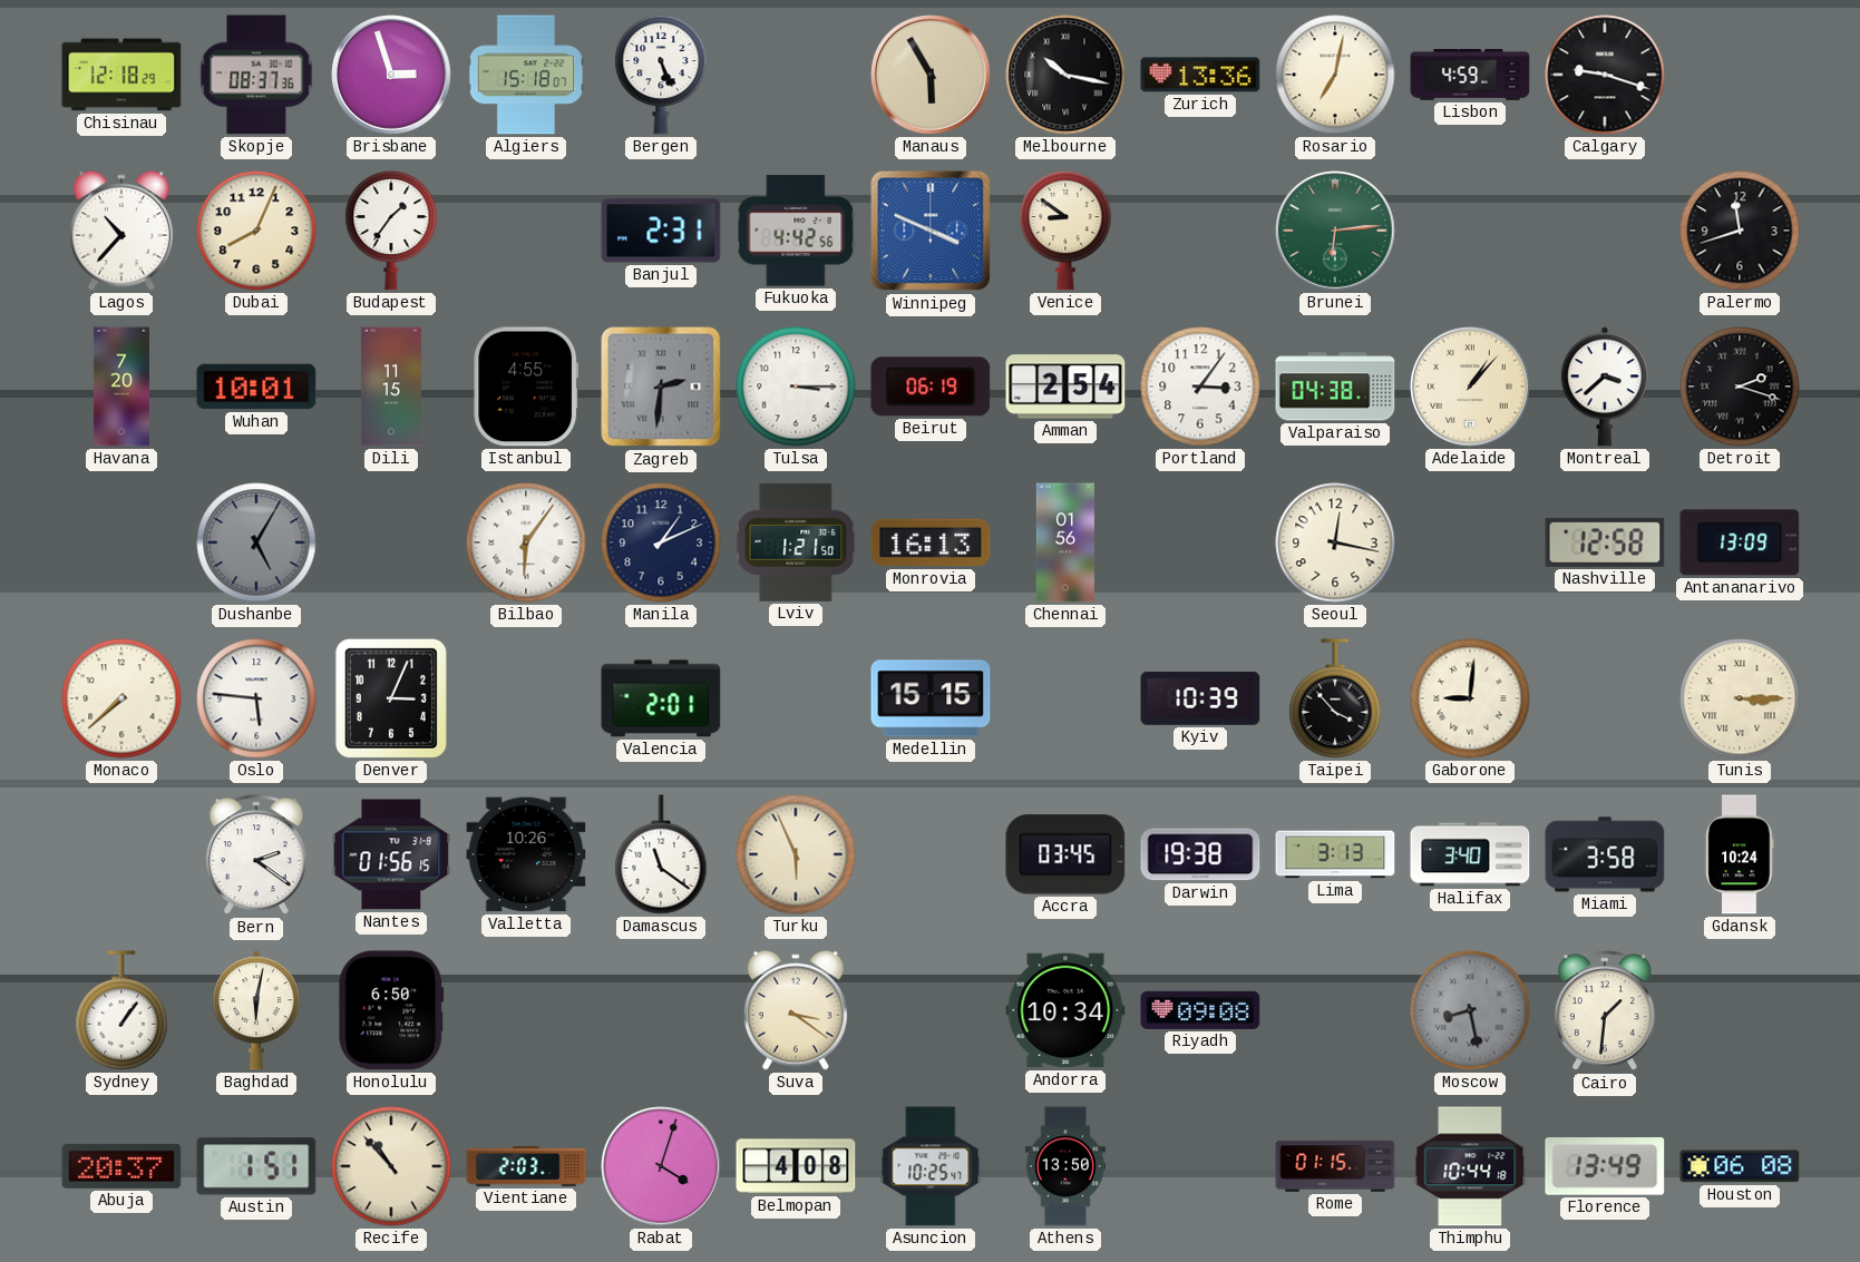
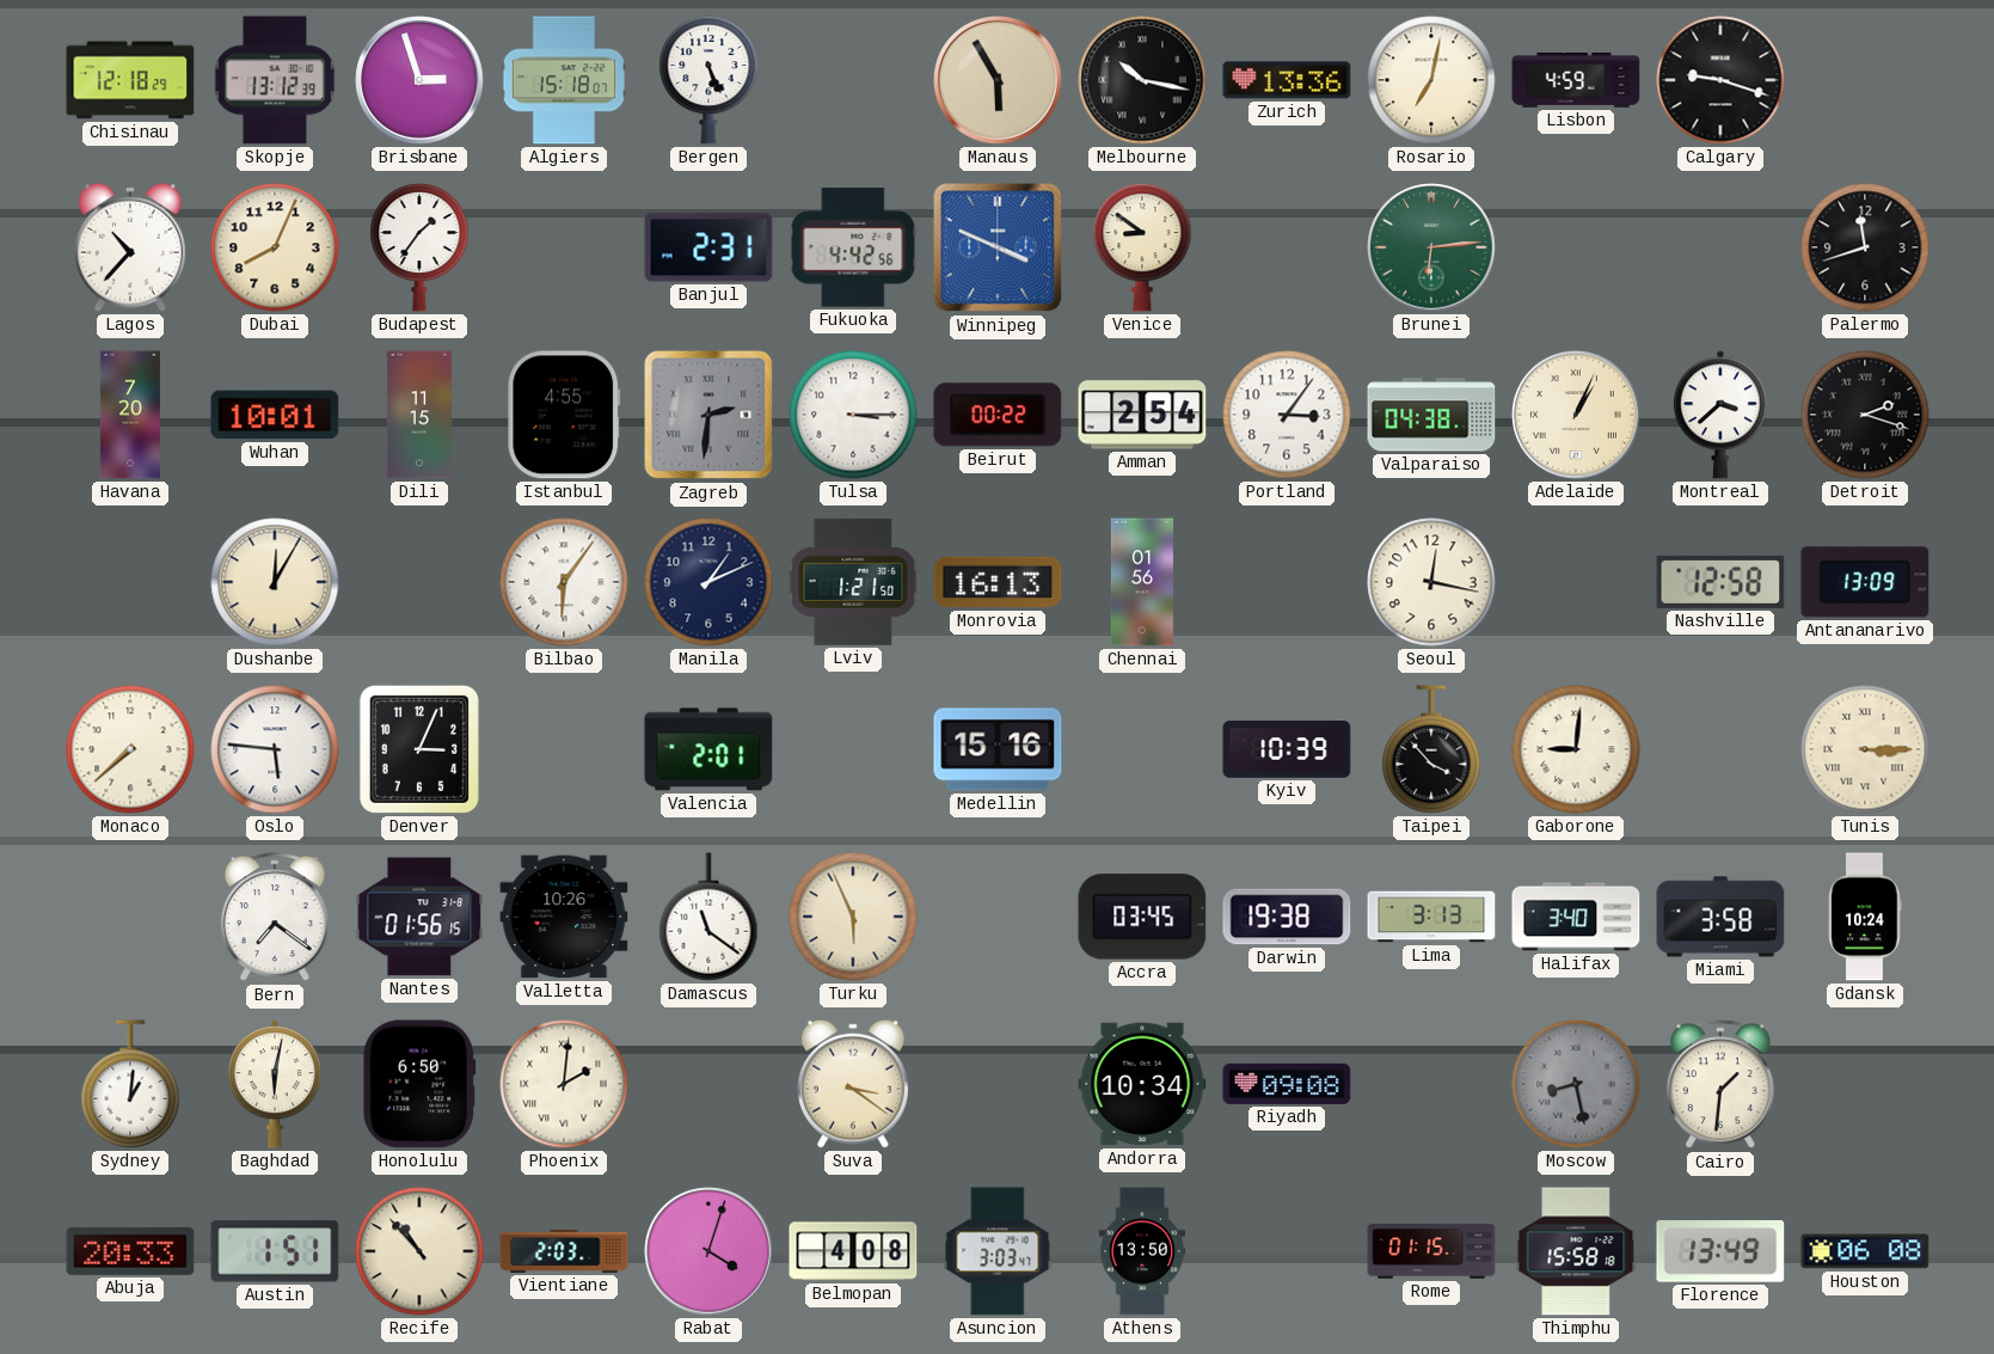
Skopje: 08:37 -> 13:12
Beirut: 06:19 -> 00:22
Adelaide: 1:07 -> 1:04
Dushanbe: 5:05 -> 12:05
Dushanbe dial: grey -> cream
Medellin: 15:15 -> 15:16
Bern: 2:21 -> 7:21
Sydney: 1:06 -> 1:01
Phoenix: none -> 2:01
Abuja: 20:37 -> 20:33
Asuncion: 10:25 -> 3:03
Thimphu: 10:44 -> 15:58
